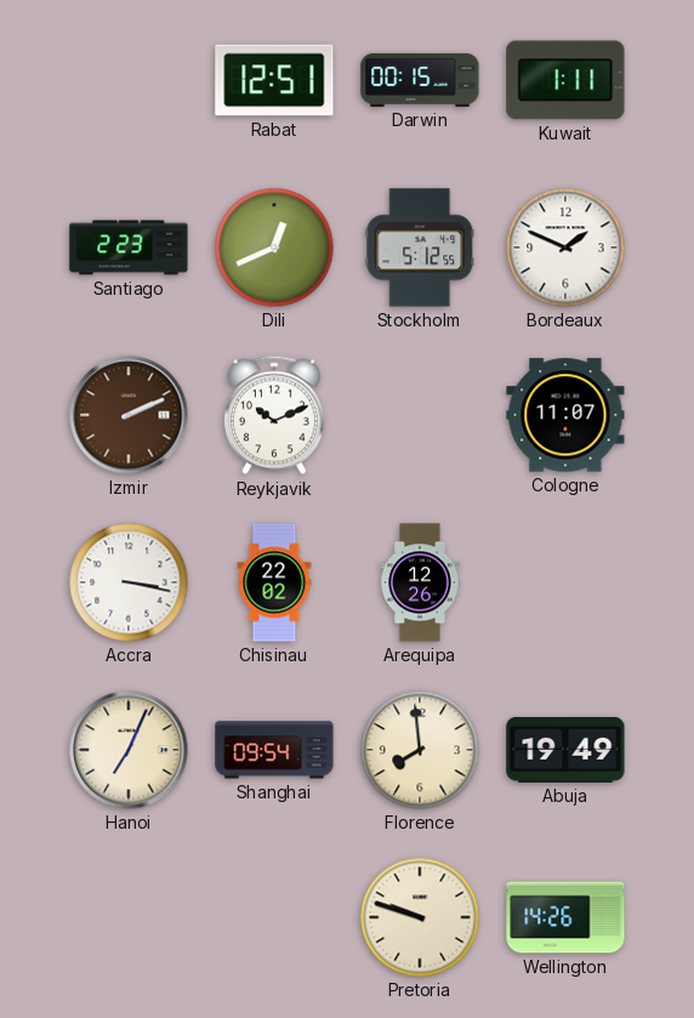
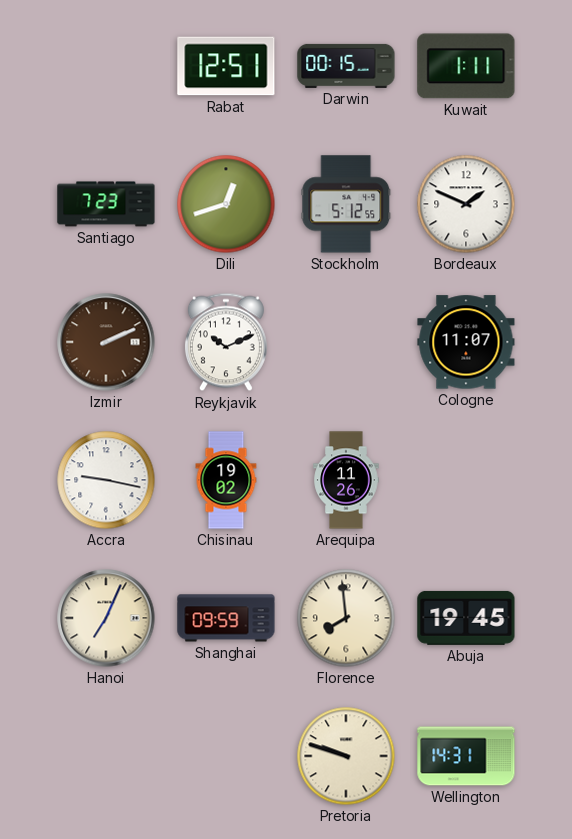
Santiago: 2:23 -> 7:23
Dili: 12:41 -> 12:42
Accra: 3:17 -> 9:17
Chisinau: 22:02 -> 19:02
Arequipa: 12:26 -> 11:26
Shanghai: 09:54 -> 09:59
Abuja: 19:49 -> 19:45
Wellington: 14:26 -> 14:31
